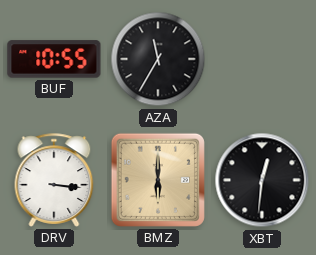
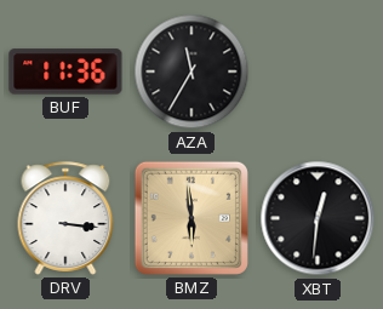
BUF: 10:55 -> 11:36
BMZ: 6:00 -> 5:59
